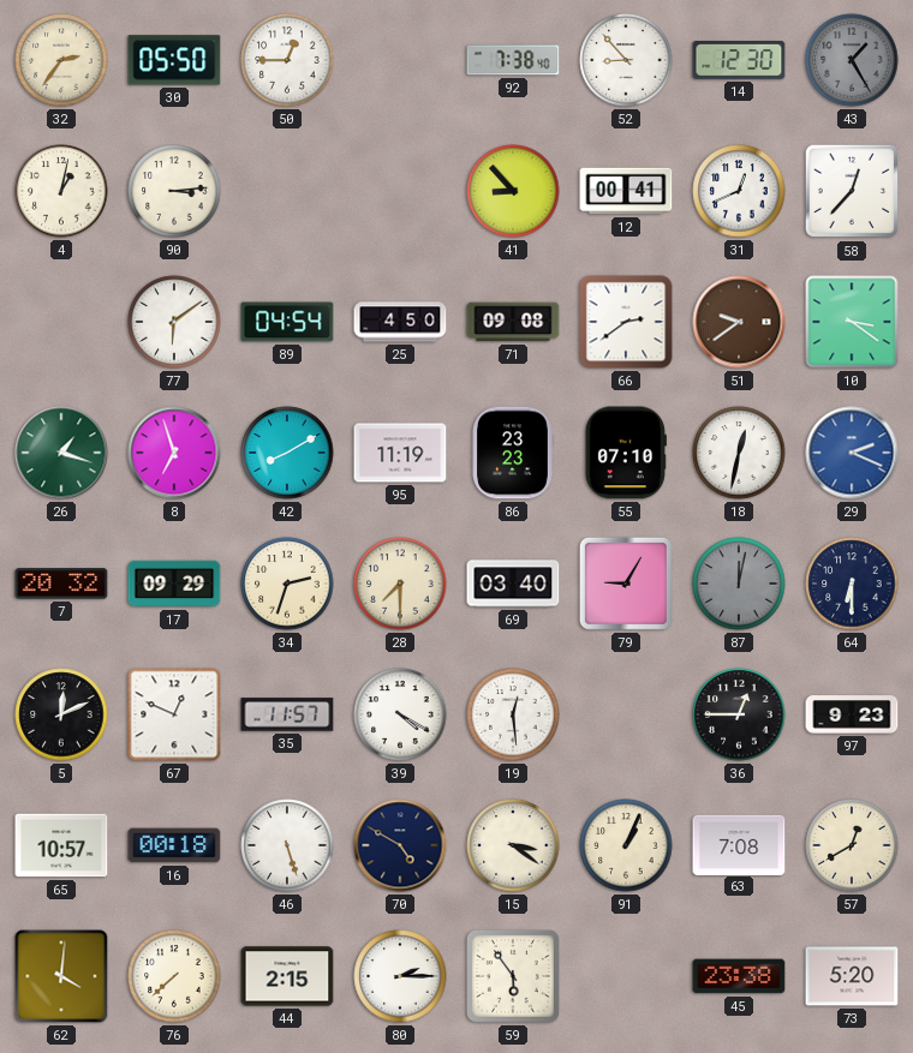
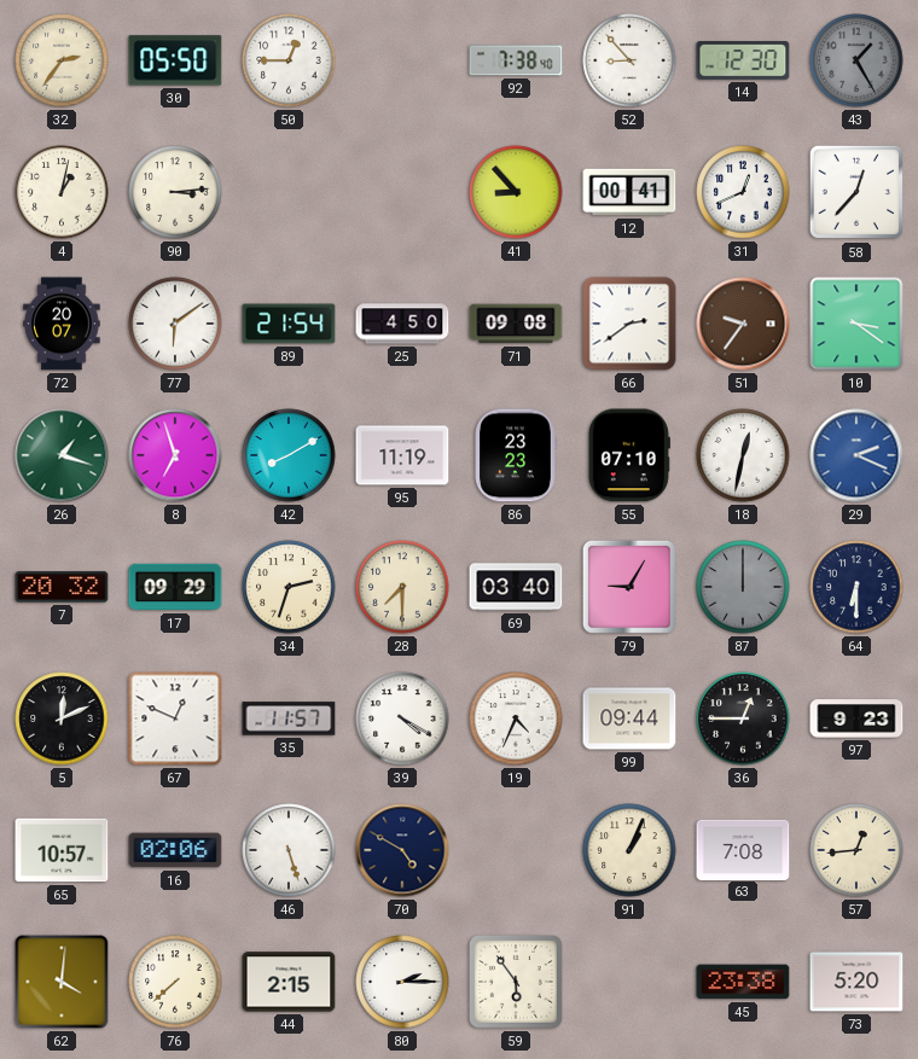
72: none -> 20:07
89: 04:54 -> 21:54
51: 9:39 -> 9:36
87: 12:02 -> 12:00
19: 12:29 -> 4:34
99: none -> 09:44
16: 00:18 -> 02:06
15: 3:21 -> none
57: 12:40 -> 12:44
